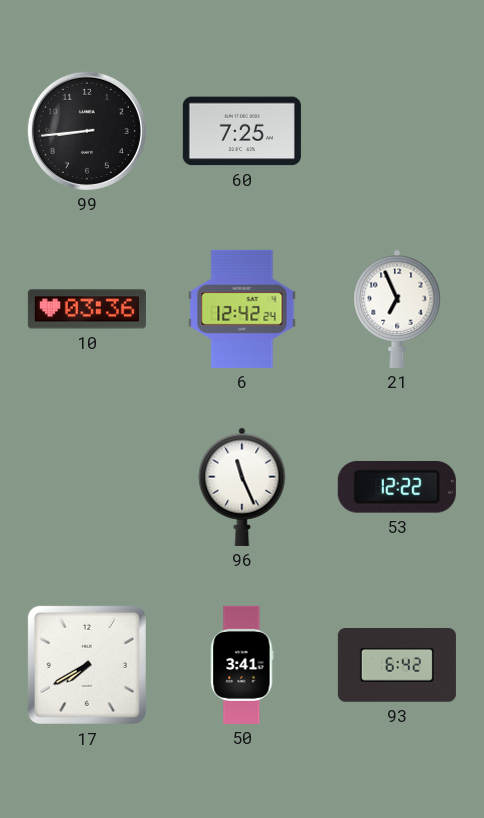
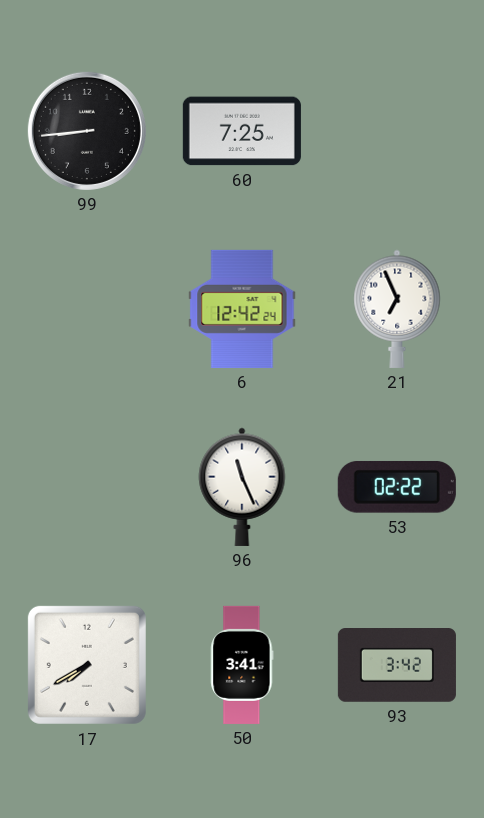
10: 03:36 -> none
53: 12:22 -> 02:22
93: 6:42 -> 3:42
